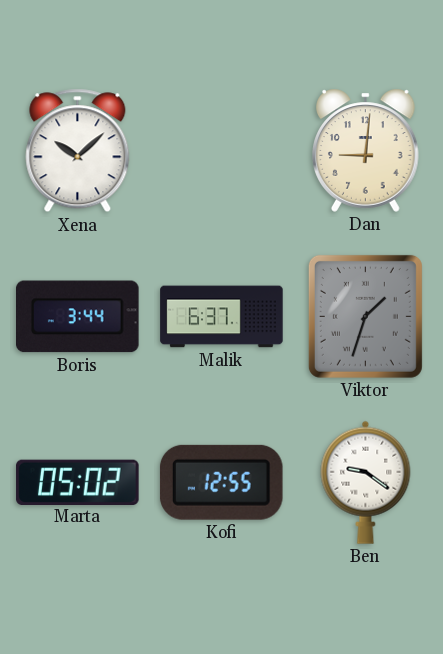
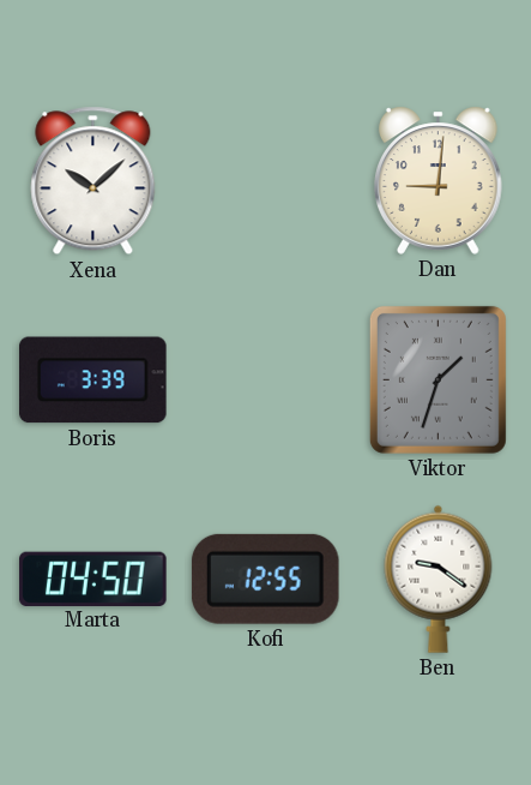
Boris: 3:44 -> 3:39
Malik: 6:37 -> none
Marta: 05:02 -> 04:50
